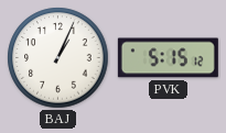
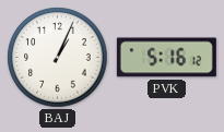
PVK: 5:15 -> 5:16
